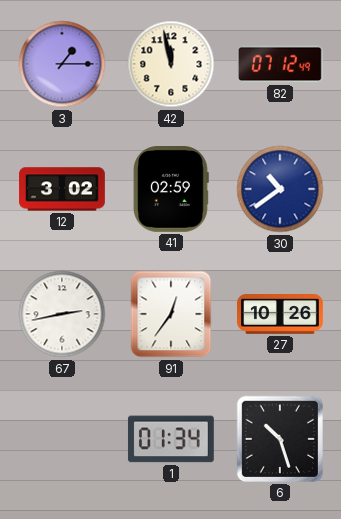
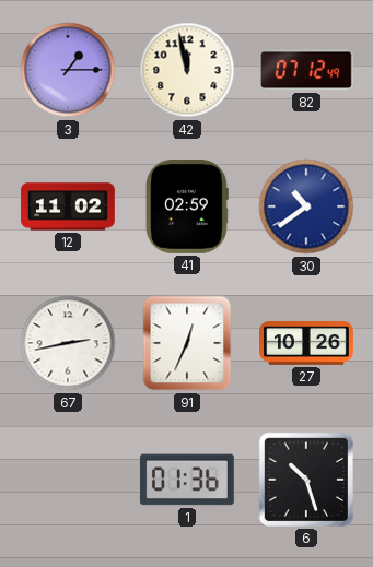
12: 3:02 -> 11:02
91: 12:36 -> 12:34
1: 01:34 -> 01:36
